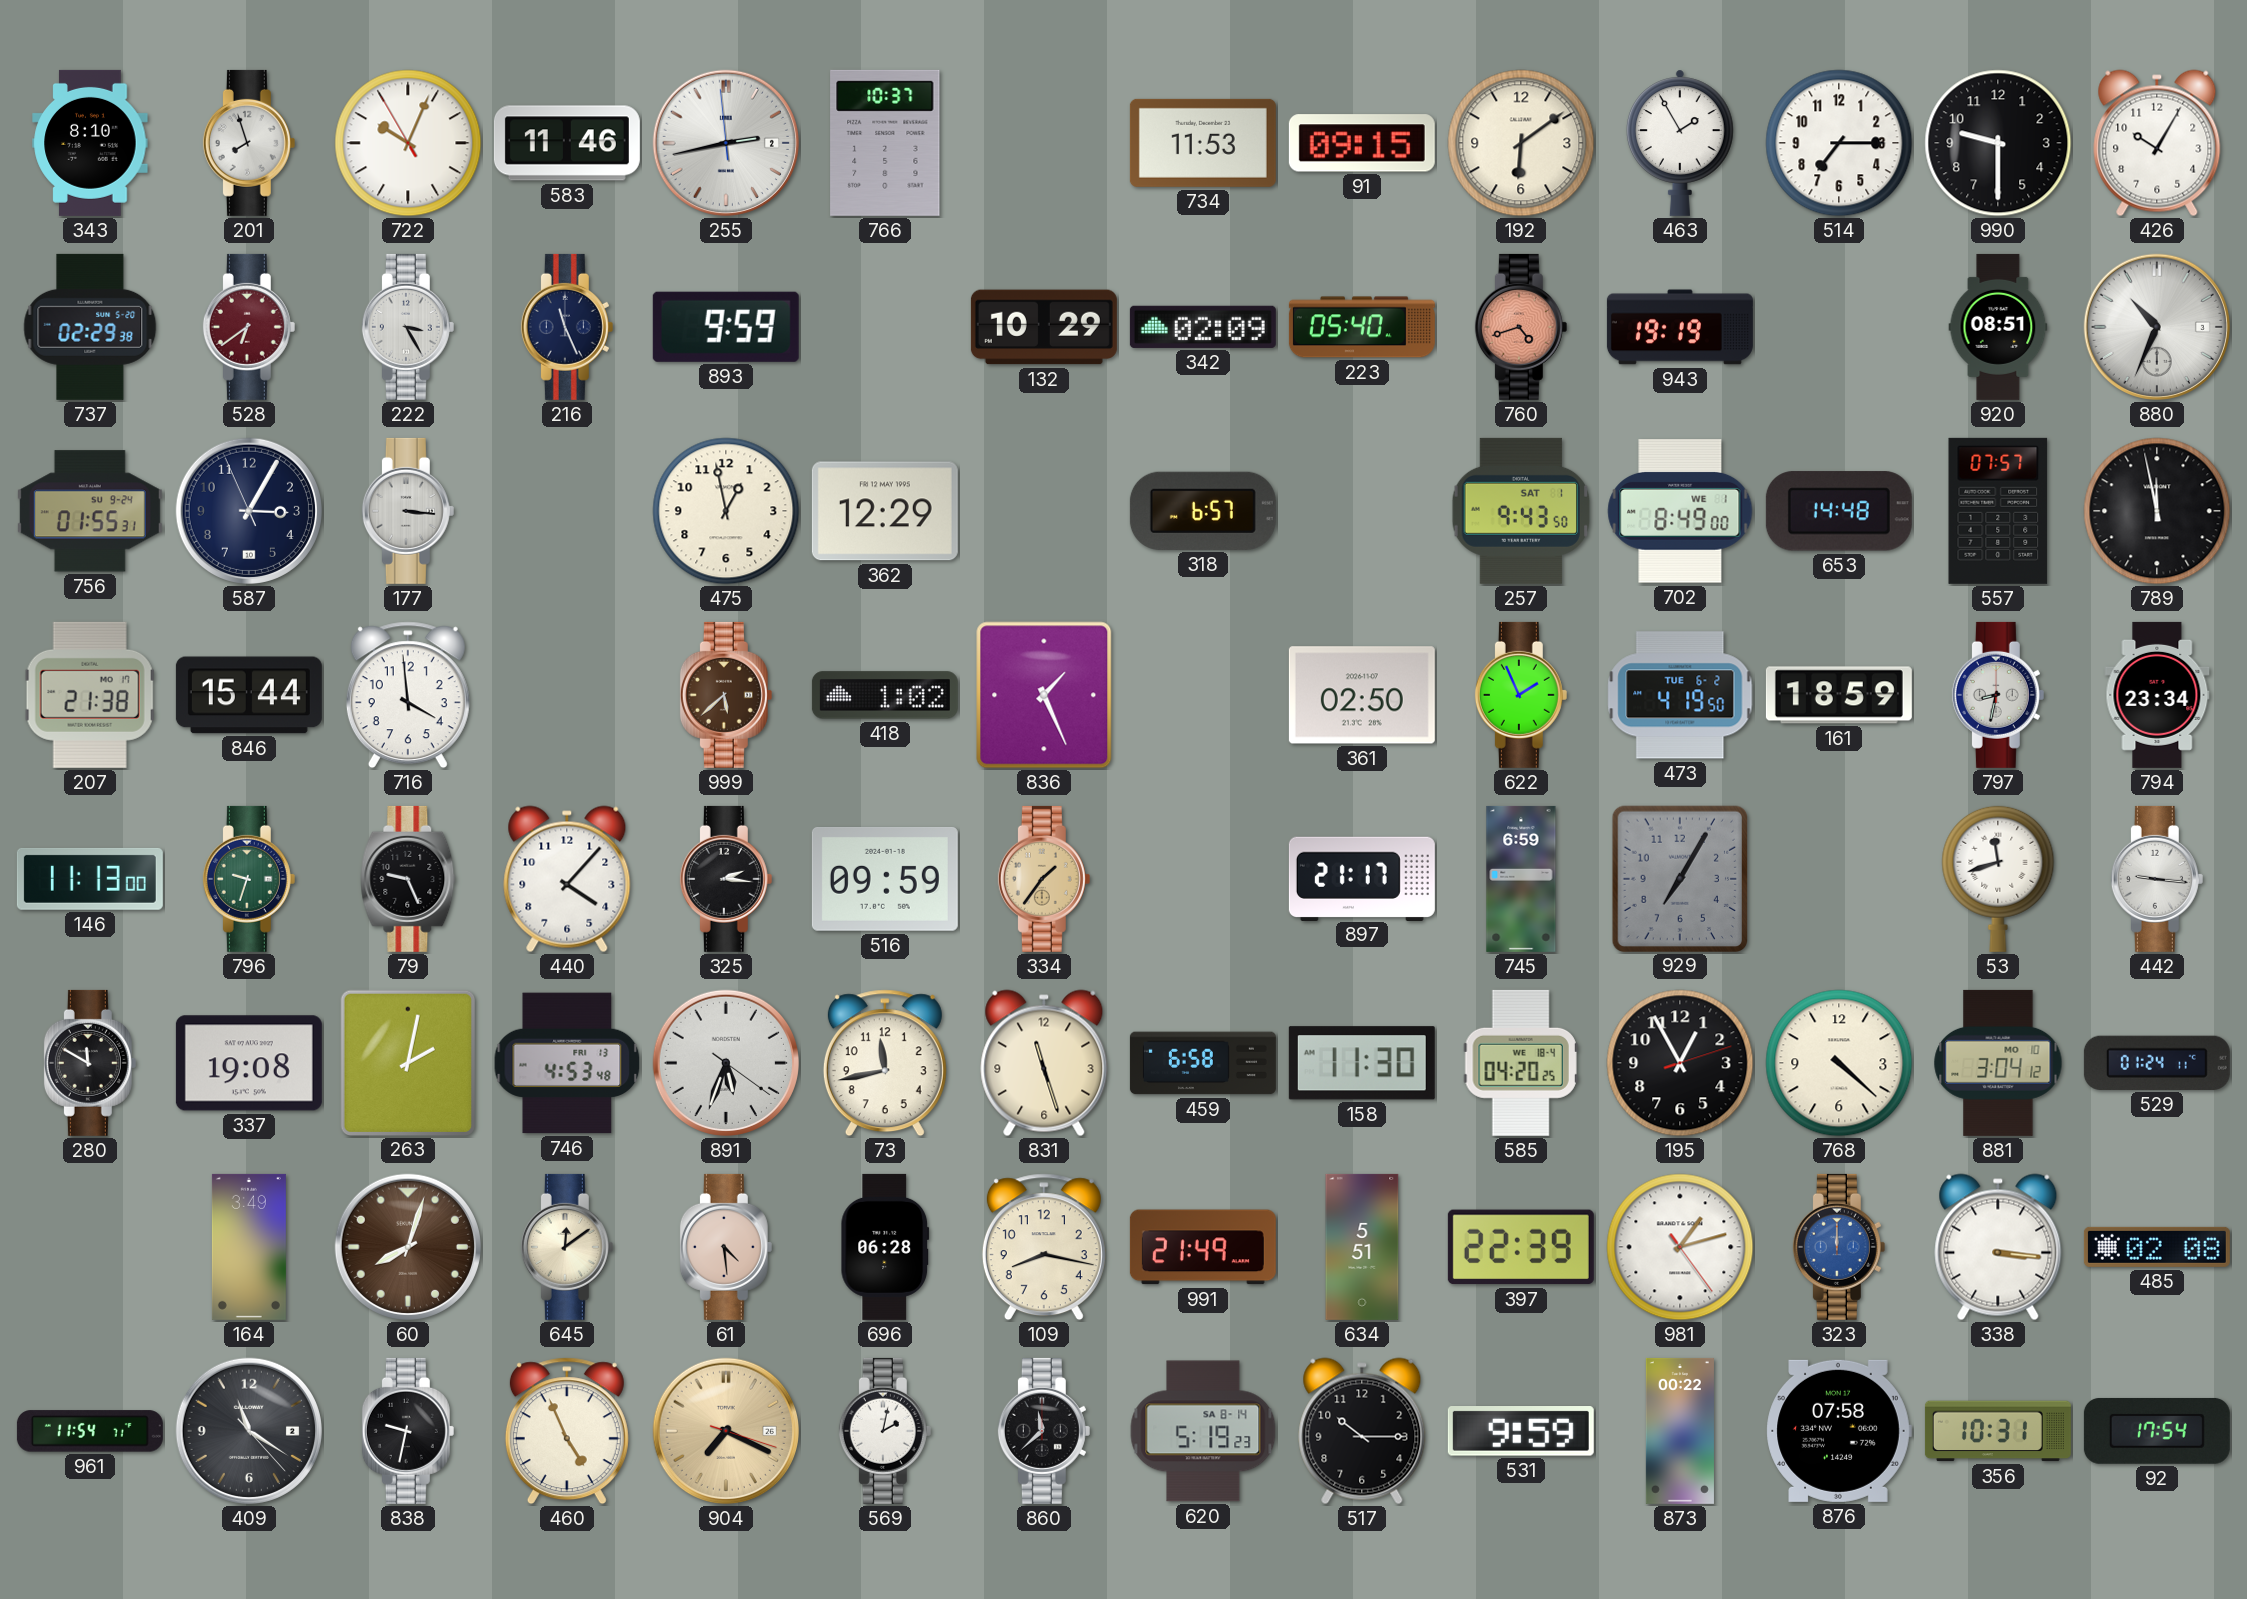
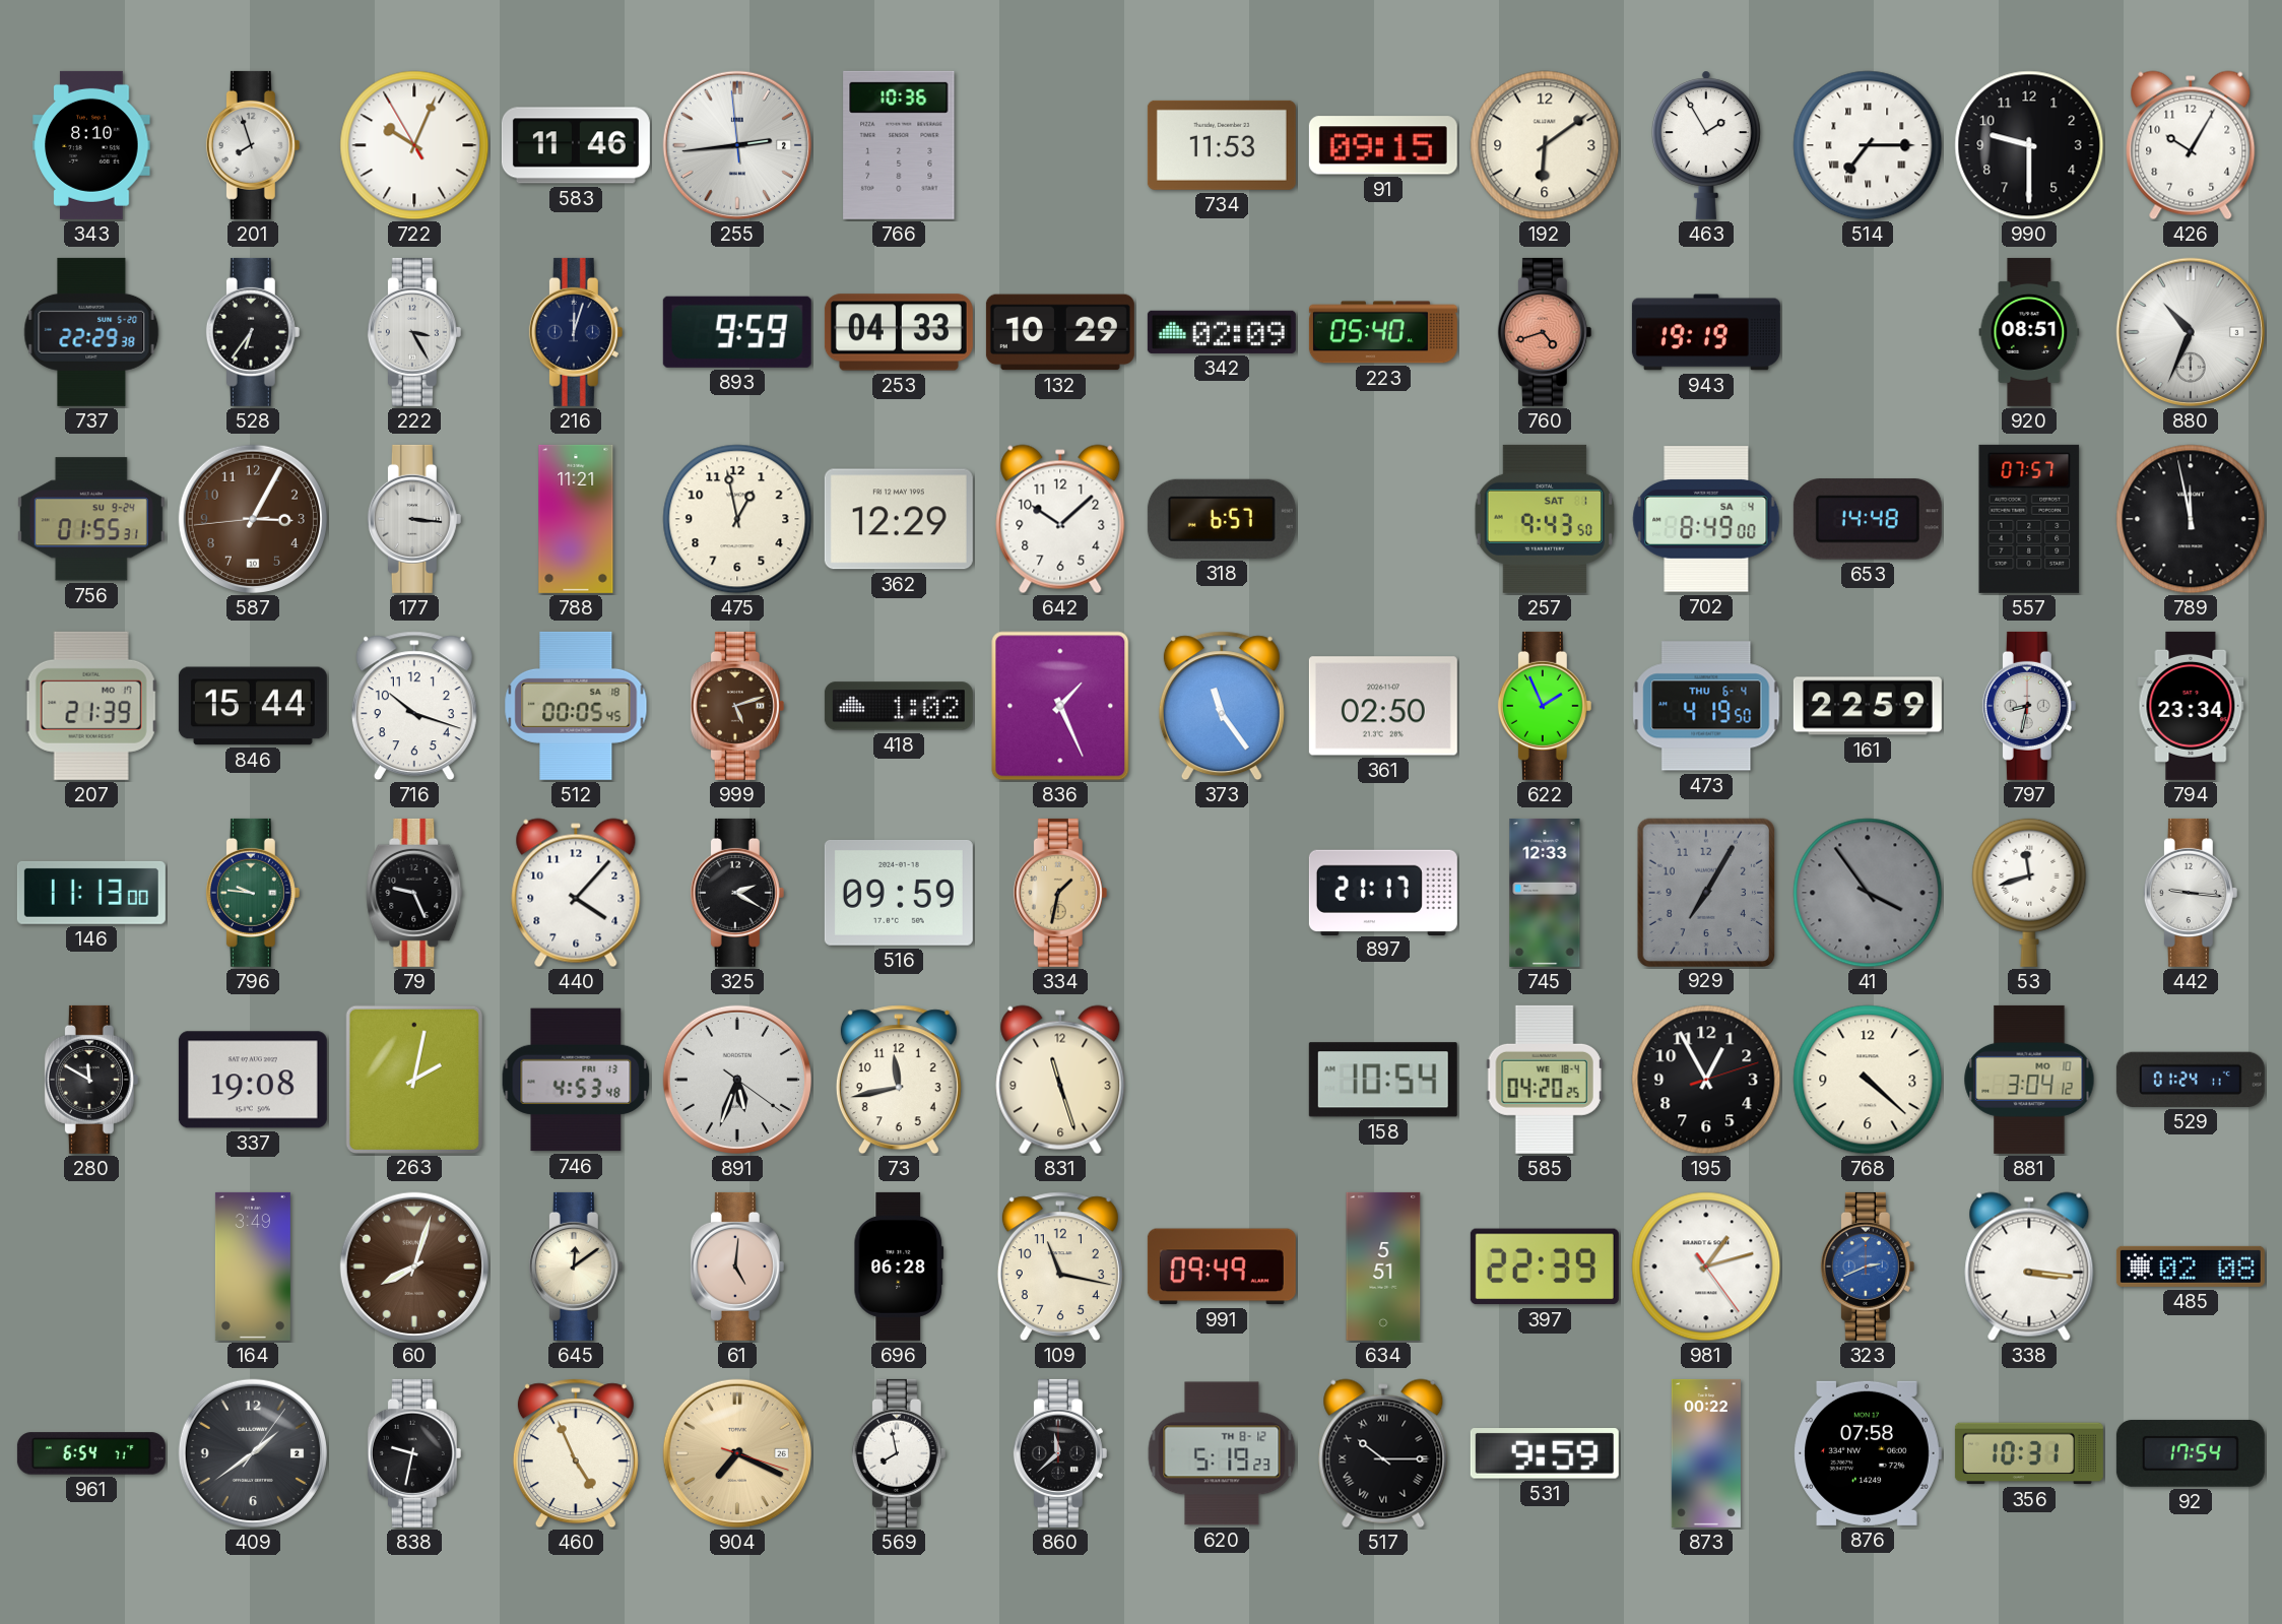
255: 2:42 -> 2:43
766: 10:37 -> 10:36
514 numerals: Arabic -> Roman
737: 02:29 -> 22:29
528: 6:39 -> 6:36
528 dial: burgundy -> black
216: 11:26 -> 12:03
253: none -> 04:33
587: 3:04:56 -> 3:04:44
587 dial: navy -> brown
788: none -> 11:21
642: none -> 10:08
702 date: WE 1 -> SA 4
207: 21:38 -> 21:39
716: 3:59 -> 10:18
512: none -> 00:05
999: 5:38 -> 5:12
373: none -> 11:24
473 date: TUE 6-2 -> THU 6-4
161: 18:59 -> 22:59
796: 9:33 -> 9:46
325: 2:16 -> 2:20
334: 1:36 -> 1:32
745: 6:59 -> 12:33
41: none -> 3:54
459: 6:58 -> none
158: 11:30 -> 10:54
61: 4:29 -> 5:01
109: 8:17 -> 11:17
991: 21:49 -> 09:49
323: 12:00 -> 2:41
961: 11:54 -> 6:54
409: 11:20 -> 1:39
569: 2:02 -> 7:58
620 date: SA 8-14 -> TH 8-12
517 numerals: Arabic -> Roman
